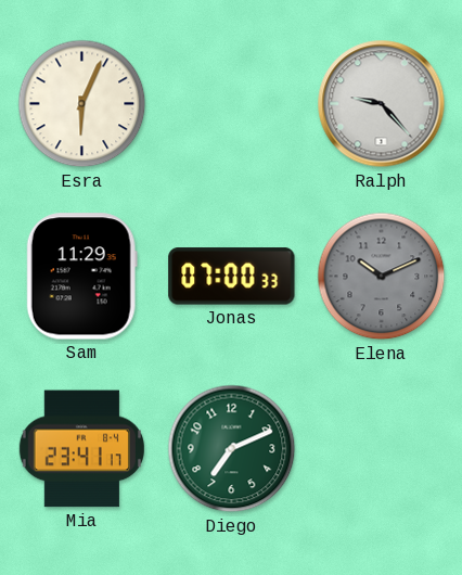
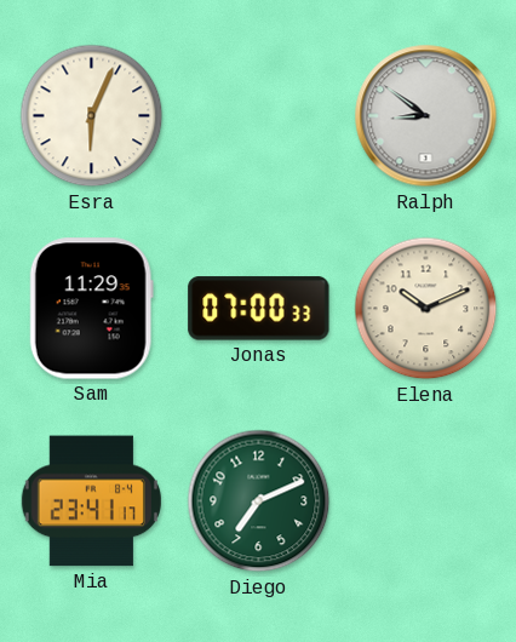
Ralph: 9:23 -> 8:51
Elena dial: grey -> cream
